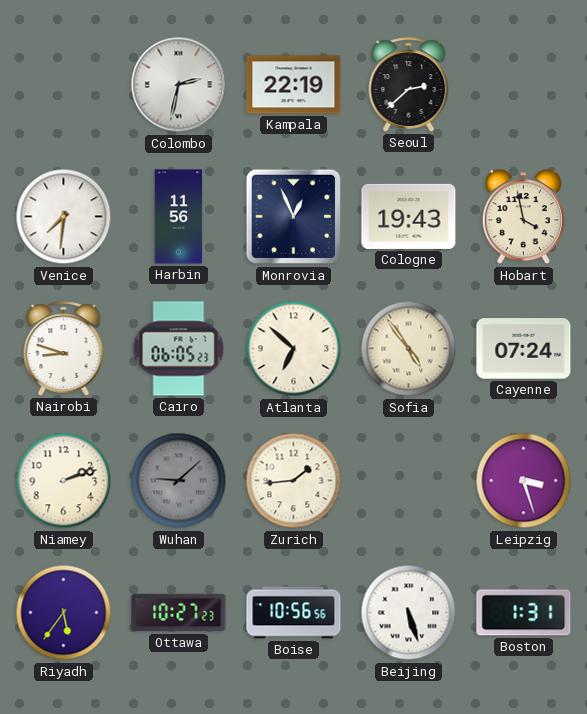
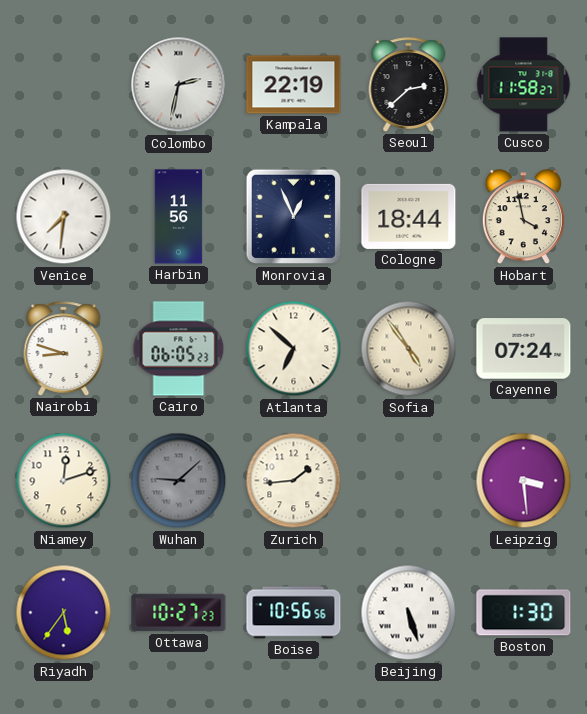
Cusco: none -> 11:58
Cologne: 19:43 -> 18:44
Niamey: 2:12 -> 12:12
Leipzig: 3:27 -> 3:29
Boston: 1:31 -> 1:30
